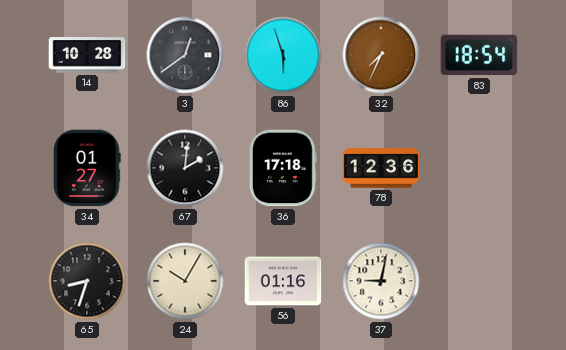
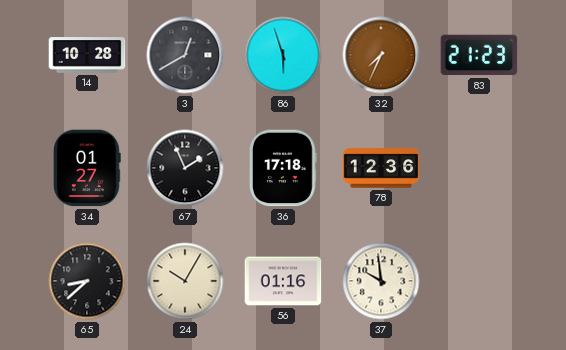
3: 12:39 -> 12:40
83: 18:54 -> 21:23
67: 2:01 -> 1:56
65: 8:33 -> 8:38
37: 9:02 -> 9:59
